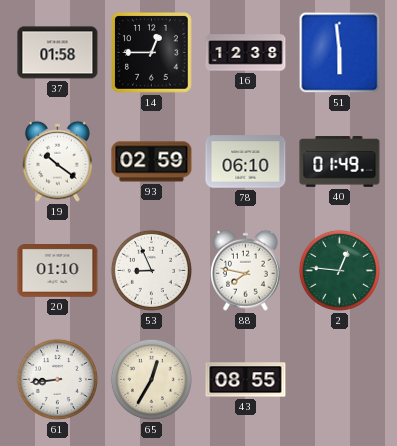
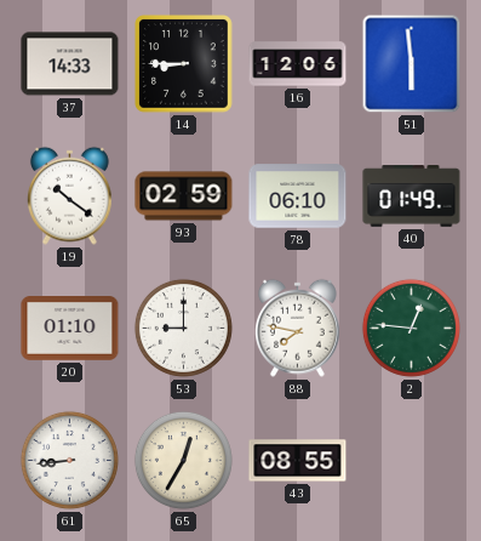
37: 01:58 -> 14:33
14: 12:45 -> 8:45
16: 12:38 -> 12:06
53: 8:56 -> 9:00
